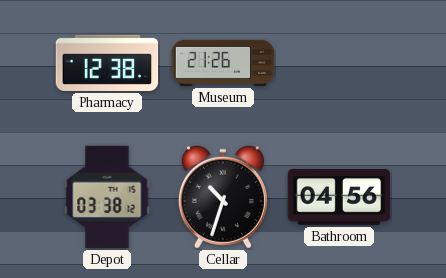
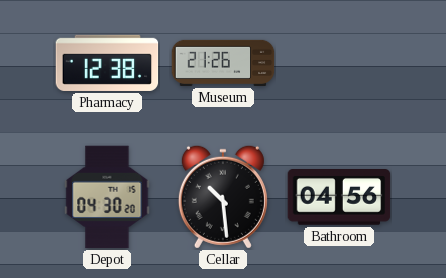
Depot: 03:38 -> 04:30
Cellar: 10:33 -> 10:29
